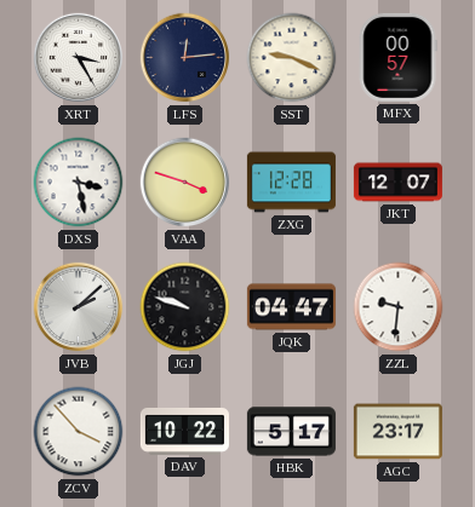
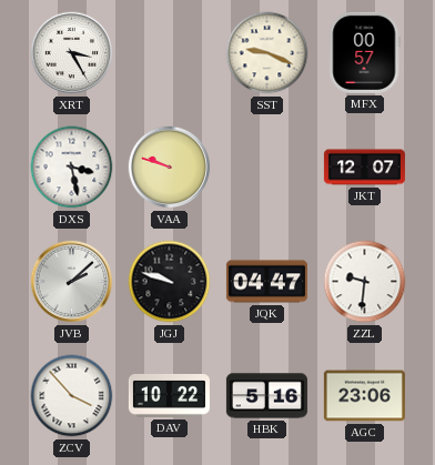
LFS: 12:14 -> none
VAA: 3:48 -> 9:48
ZXG: 12:28 -> none
HBK: 5:17 -> 5:16
AGC: 23:17 -> 23:06
